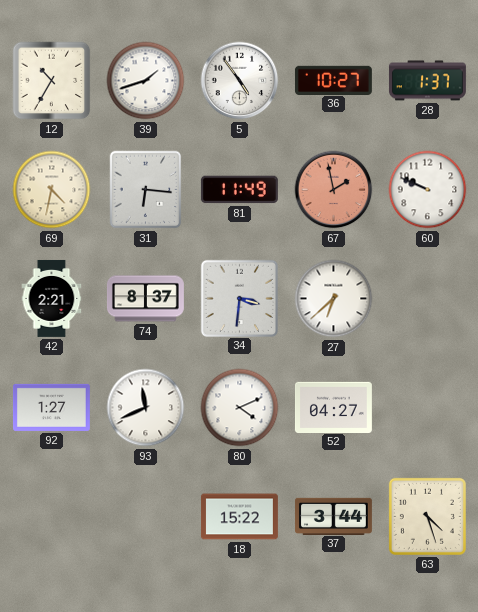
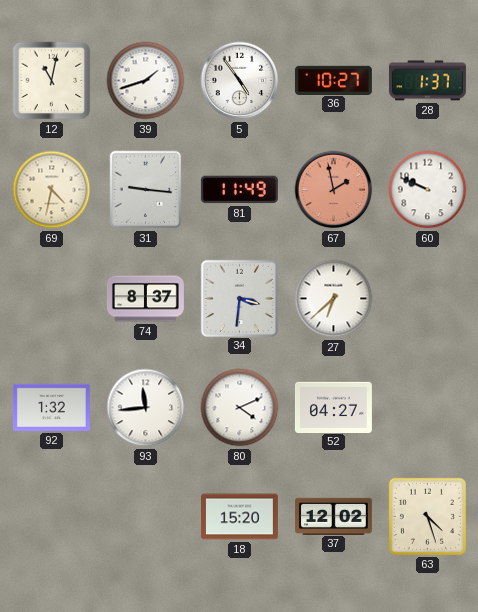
12: 10:35 -> 11:02
31: 6:16 -> 9:16
42: 2:21 -> none
92: 1:27 -> 1:32
93: 11:41 -> 11:44
18: 15:22 -> 15:20
37: 3:44 -> 12:02
